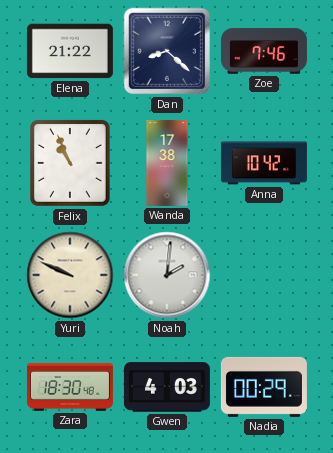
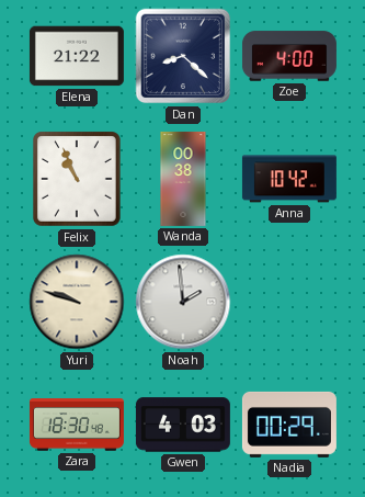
Zoe: 7:46 -> 4:00
Wanda: 17:38 -> 00:38
Yuri: 9:49 -> 9:48
Noah: 2:01 -> 1:59
